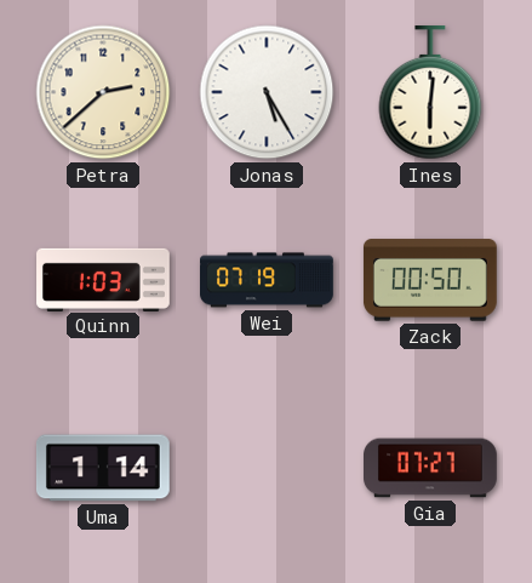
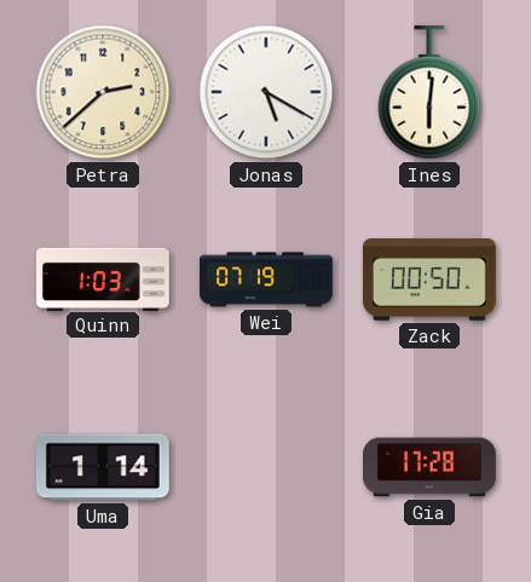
Jonas: 5:25 -> 5:20
Gia: 07:27 -> 17:28
